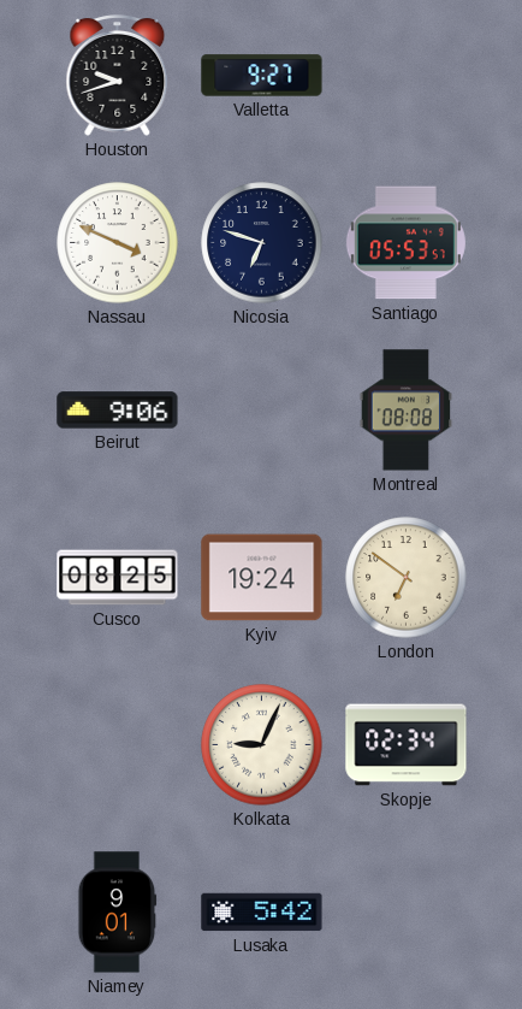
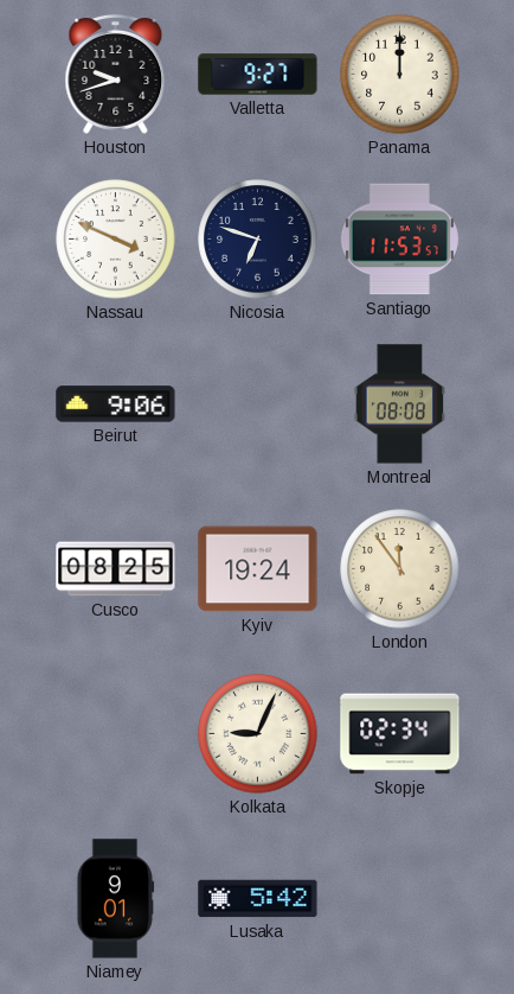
Panama: none -> 12:00
Santiago: 05:53 -> 11:53
London: 6:51 -> 11:54
